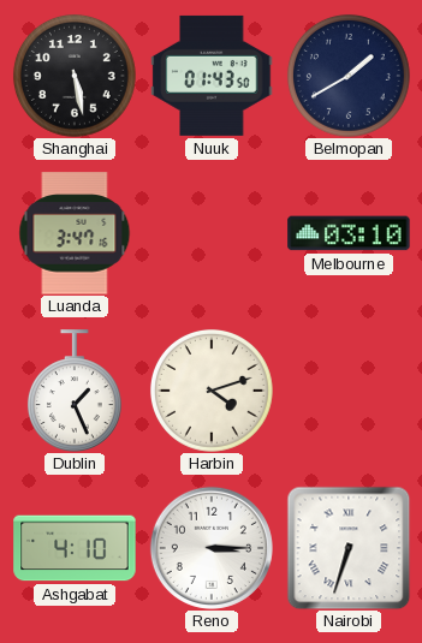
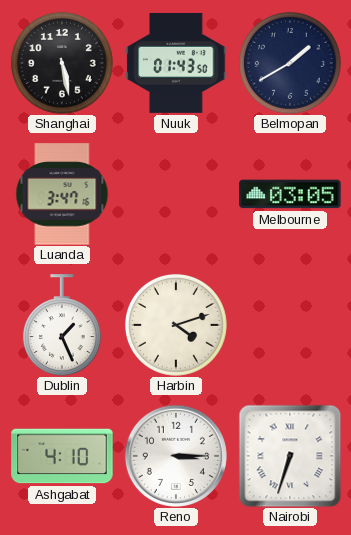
Melbourne: 03:10 -> 03:05
